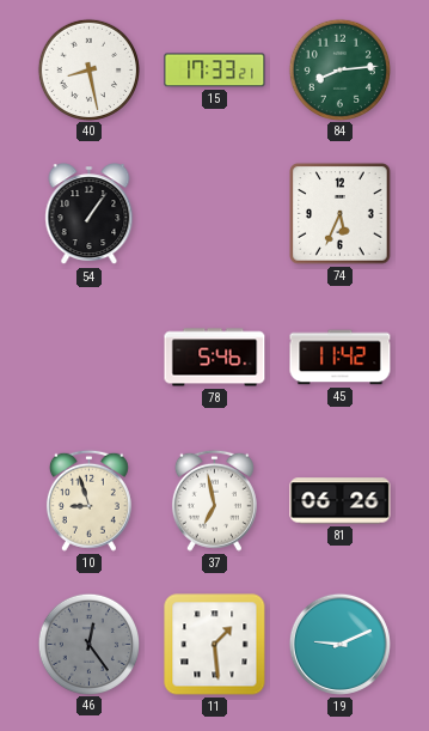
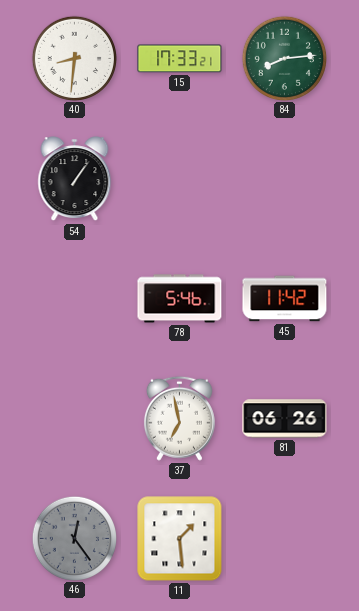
40: 8:28 -> 8:31
74: 5:34 -> none
10: 8:57 -> none
19: 9:11 -> none
